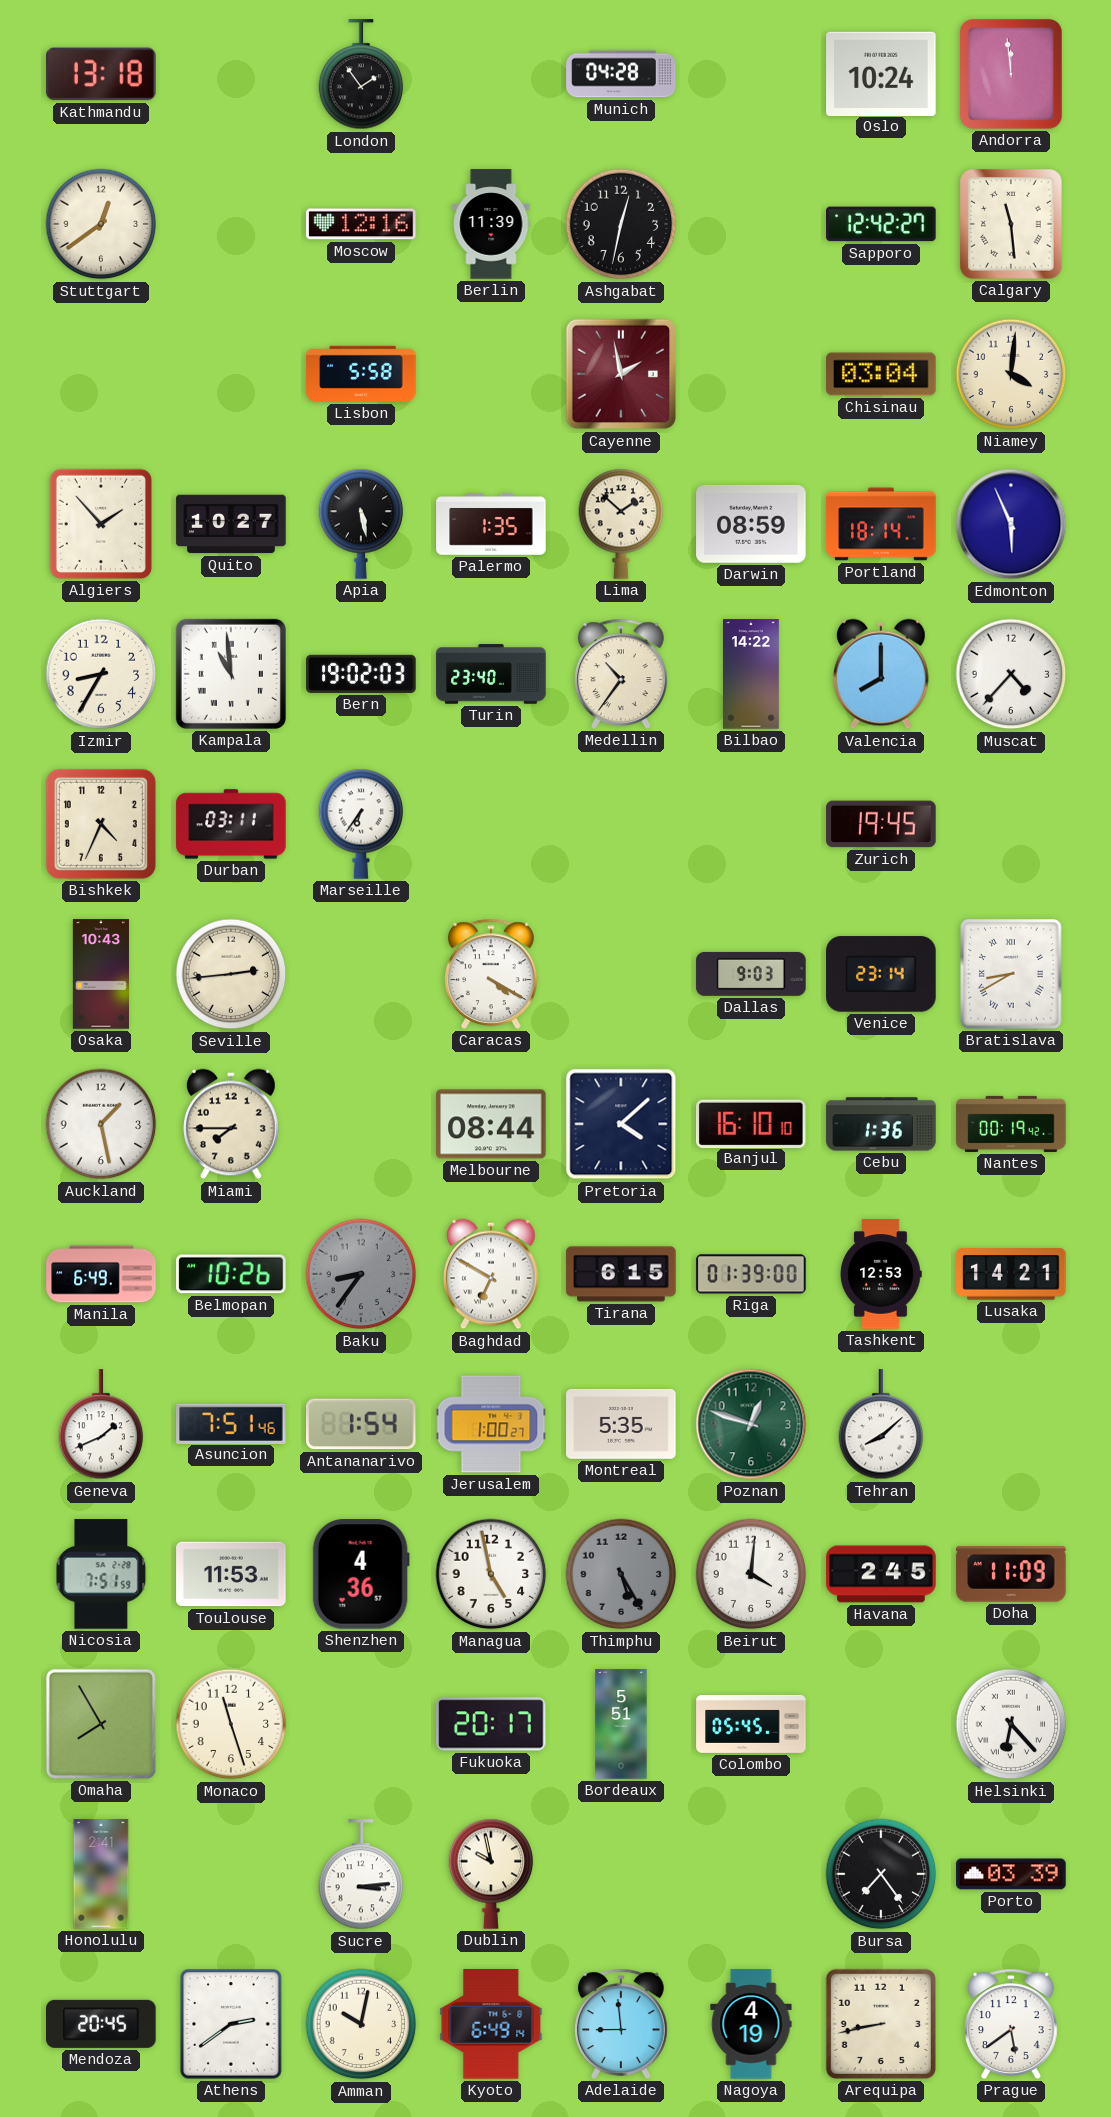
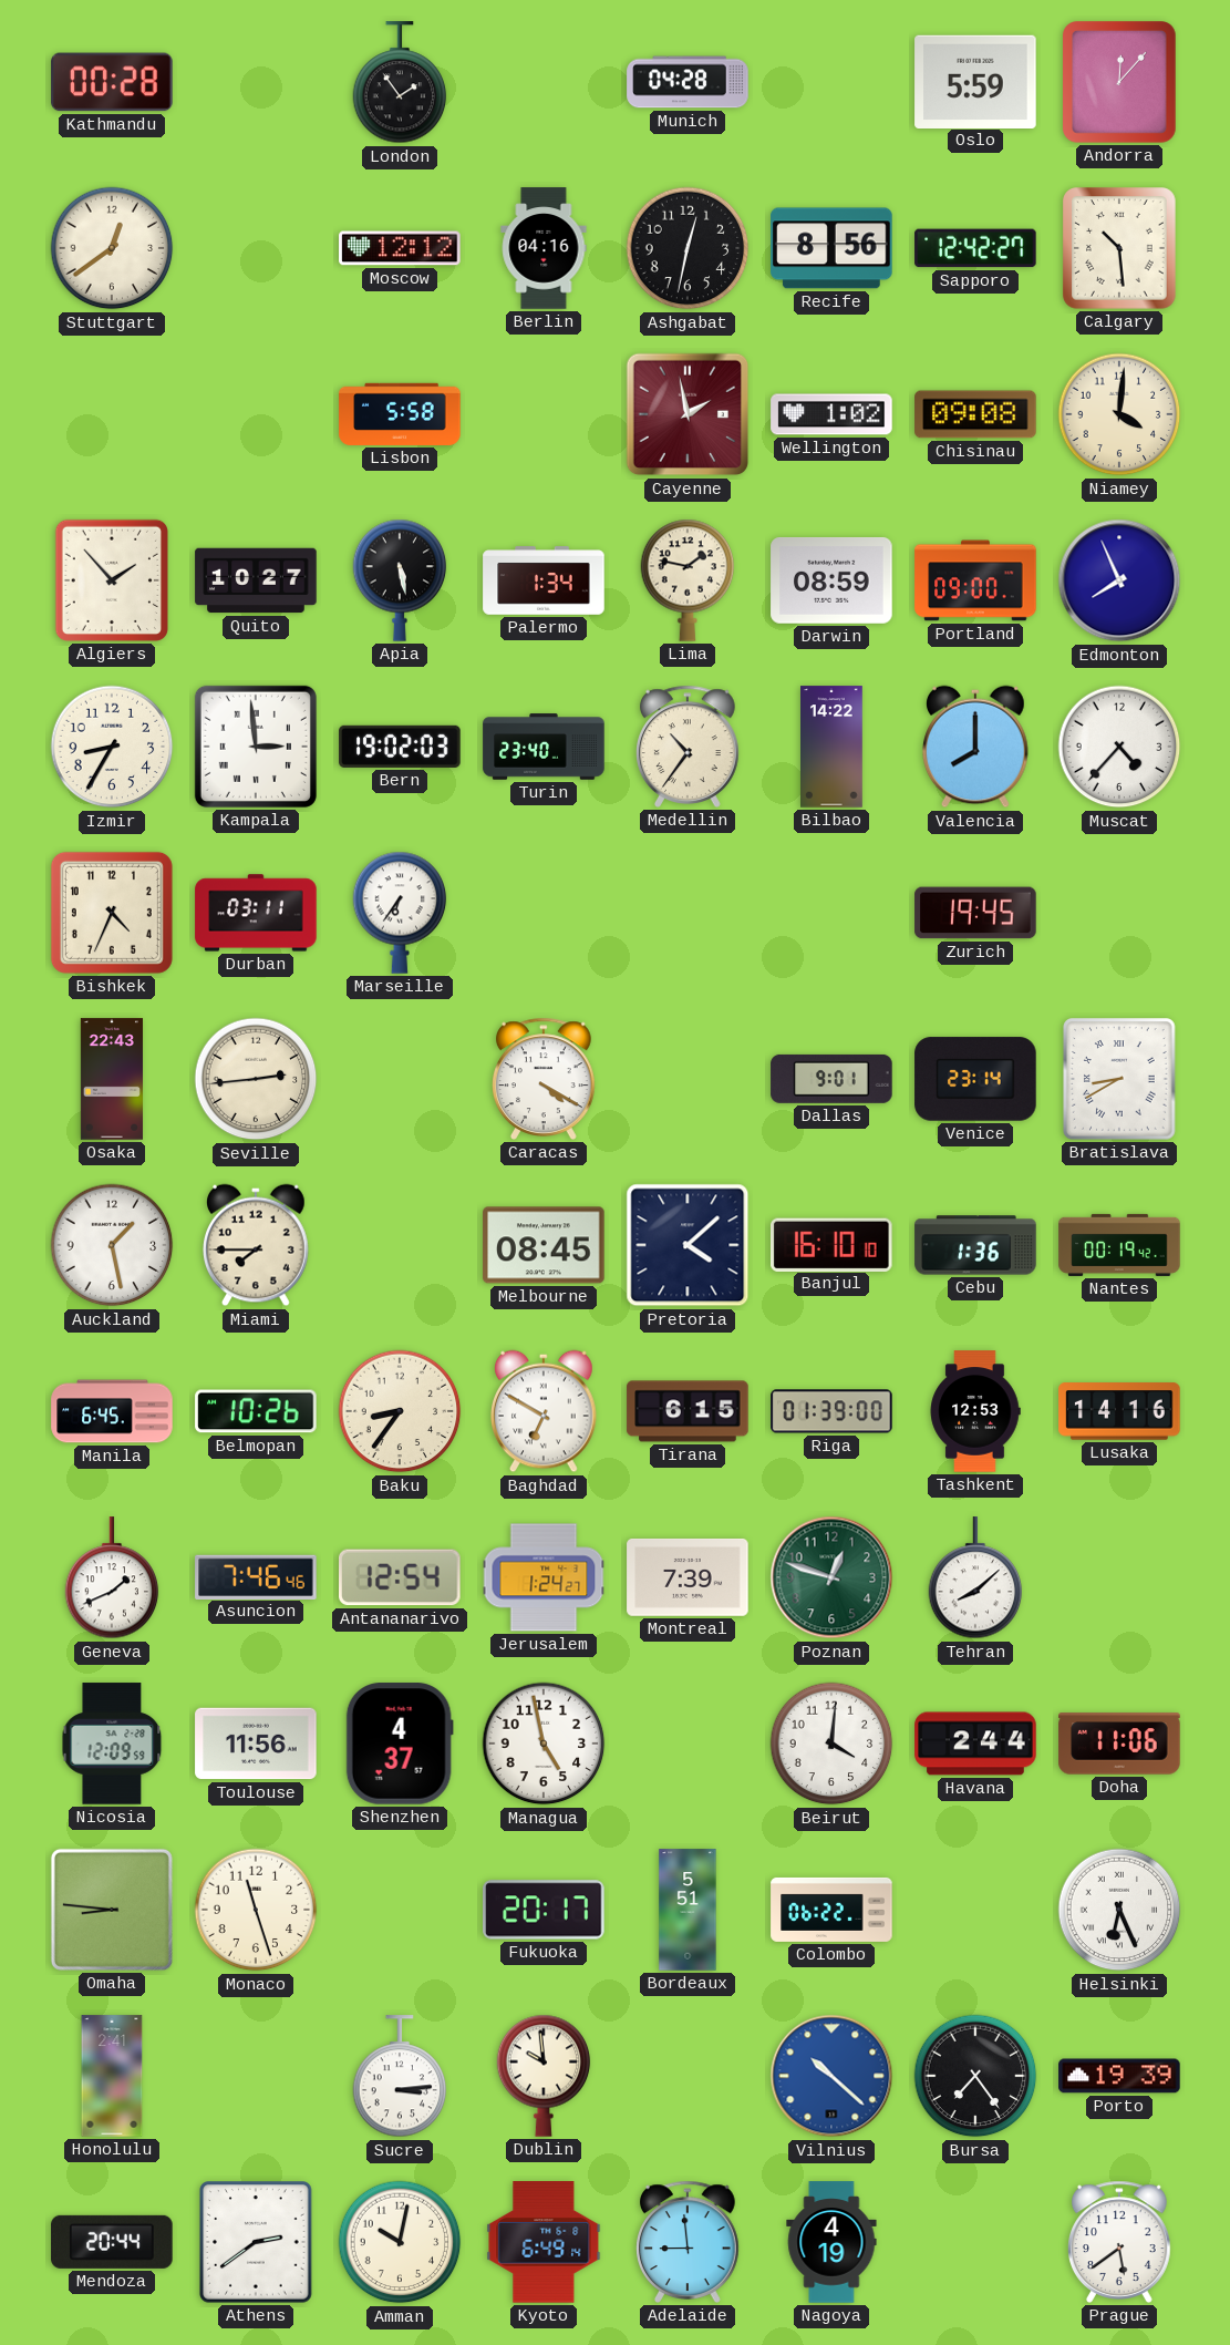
Kathmandu: 13:18 -> 00:28
Oslo: 10:24 -> 5:59
Andorra: 11:59 -> 12:07
Moscow: 12:16 -> 12:12
Berlin: 11:39 -> 04:16
Recife: none -> 8:56
Calgary: 11:29 -> 10:29
Wellington: none -> 1:02
Chisinau: 03:04 -> 09:08
Palermo: 1:35 -> 1:34
Lima: 1:52 -> 1:47
Portland: 18:14 -> 09:00
Edmonton: 5:56 -> 7:56
Kampala: 10:59 -> 2:59
Osaka: 10:43 -> 22:43
Dallas: 9:03 -> 9:01
Melbourne: 08:44 -> 08:45
Manila: 6:49 -> 6:45
Baku dial: grey -> cream
Lusaka: 14:21 -> 14:16
Asuncion: 7:51 -> 7:46
Antananarivo: 1:54 -> 12:54
Jerusalem: 1:00 -> 1:24
Montreal: 5:35 -> 7:39
Nicosia: 7:51 -> 12:09
Toulouse: 11:53 -> 11:56
Shenzhen: 4:36 -> 4:37
Thimphu: 5:25 -> none
Havana: 2:45 -> 2:44
Doha: 11:09 -> 11:06
Omaha: 7:55 -> 8:46
Colombo: 05:45 -> 06:22
Helsinki: 6:23 -> 6:26
Dublin: 9:58 -> 9:59
Vilnius: none -> 10:22
Porto: 03:39 -> 19:39
Mendoza: 20:45 -> 20:44
Arequipa: 8:43 -> none
